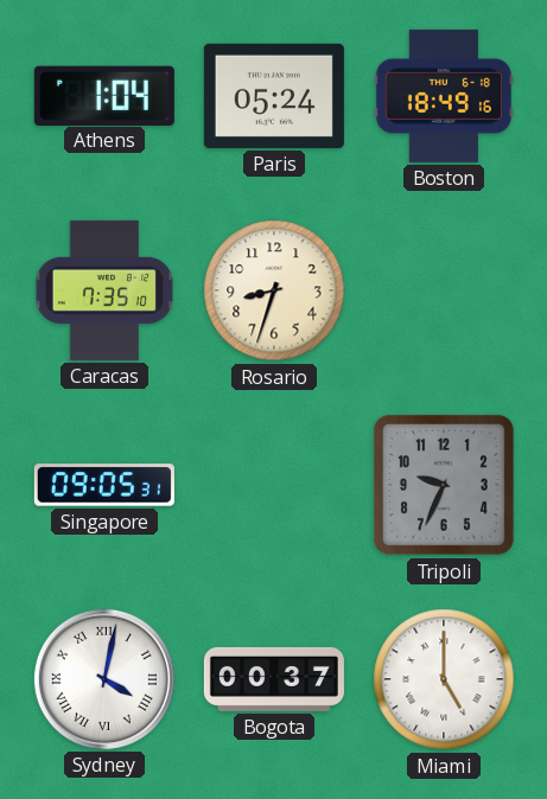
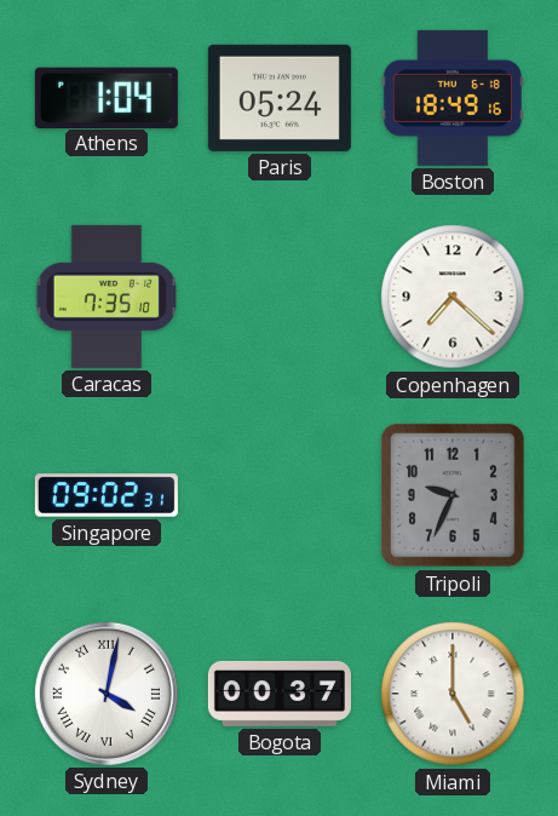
Rosario: 8:33 -> none
Copenhagen: none -> 7:22
Singapore: 09:05 -> 09:02
